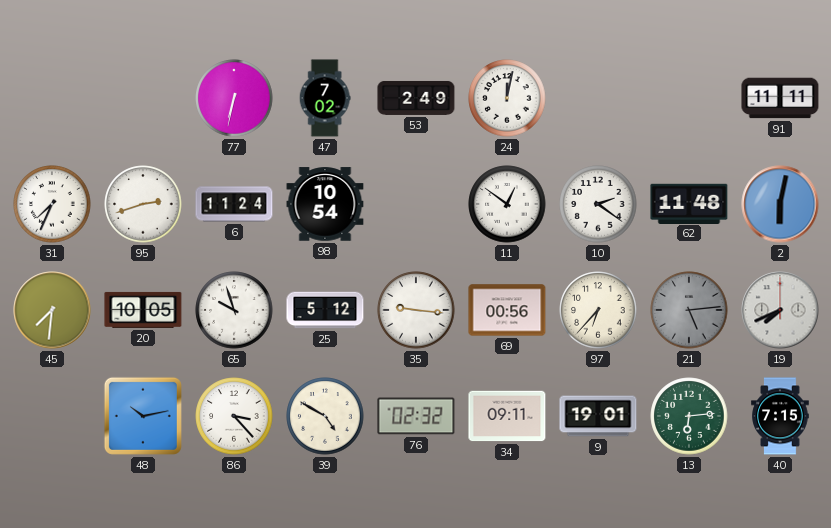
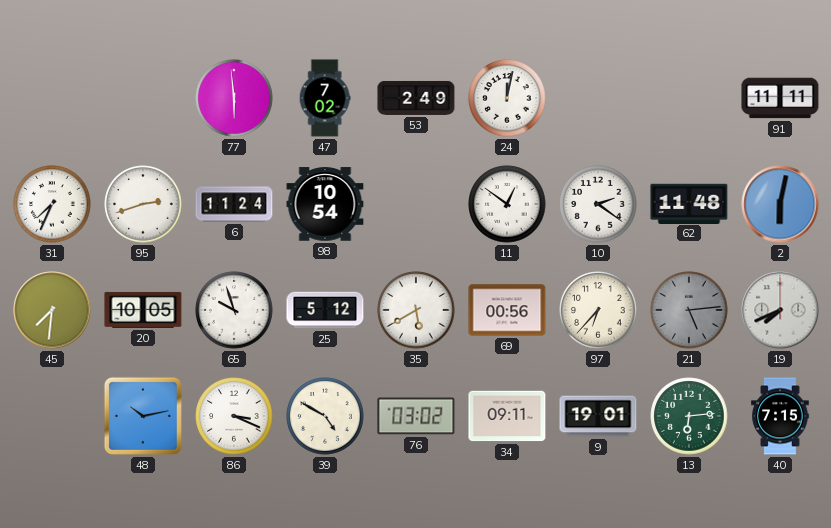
77: 6:32 -> 5:59
35: 9:16 -> 5:40
86: 3:23 -> 3:19
76: 02:32 -> 03:02
